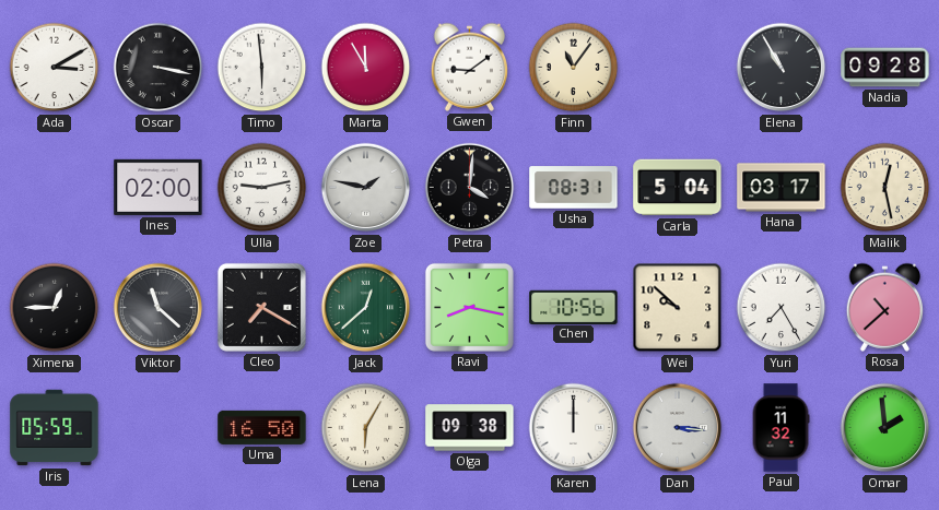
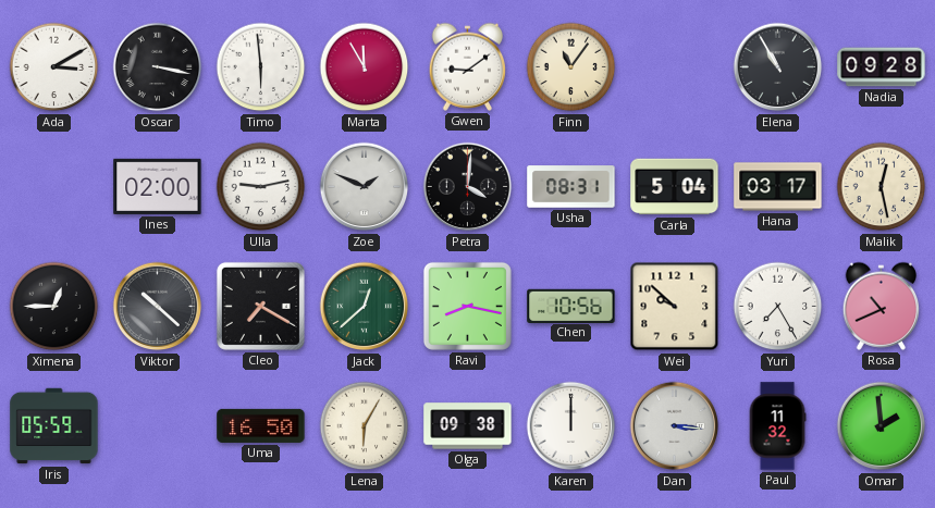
Zoe: 1:47 -> 1:49
Viktor: 11:22 -> 10:22
Rosa: 10:38 -> 10:41
